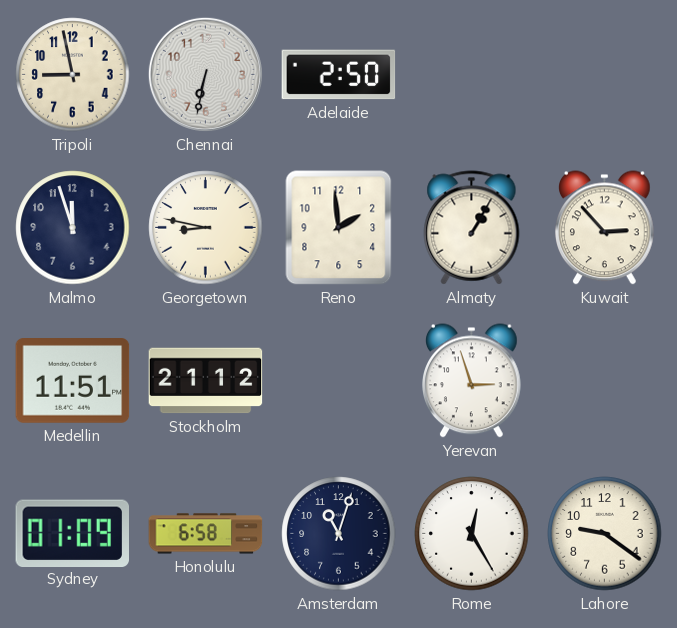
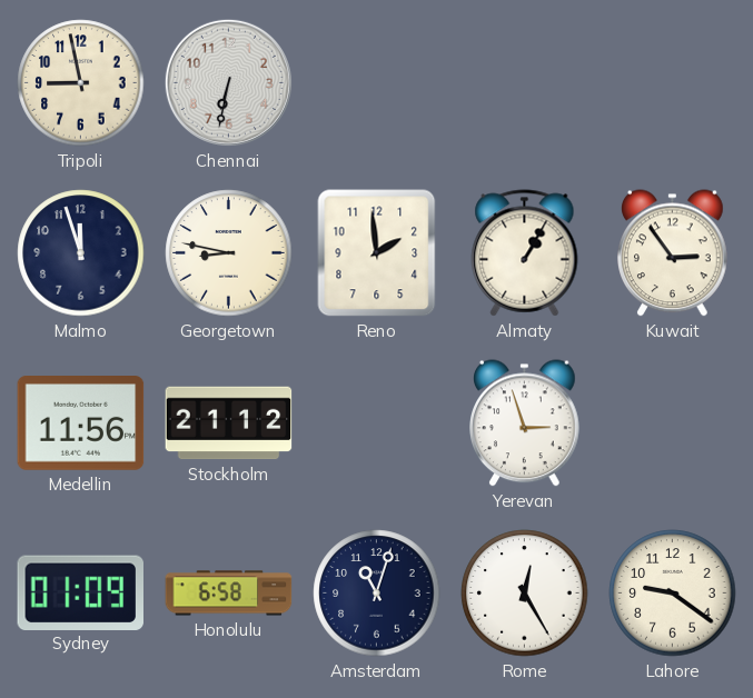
Adelaide: 2:50 -> none
Kuwait: 2:53 -> 2:54
Medellin: 11:51 -> 11:56
